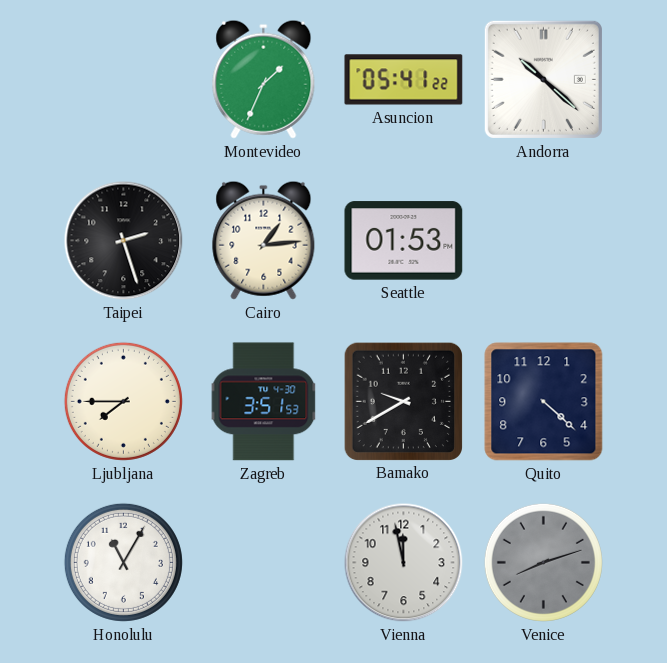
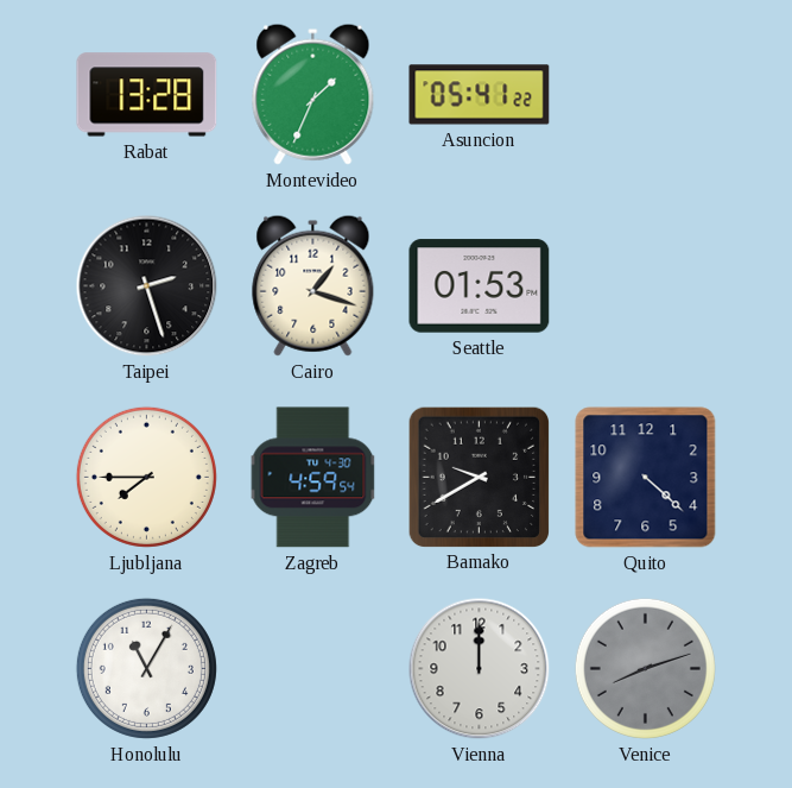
Rabat: none -> 13:28
Andorra: 10:22 -> none
Cairo: 1:14 -> 1:18
Zagreb: 3:51 -> 4:59
Vienna: 11:58 -> 12:00
